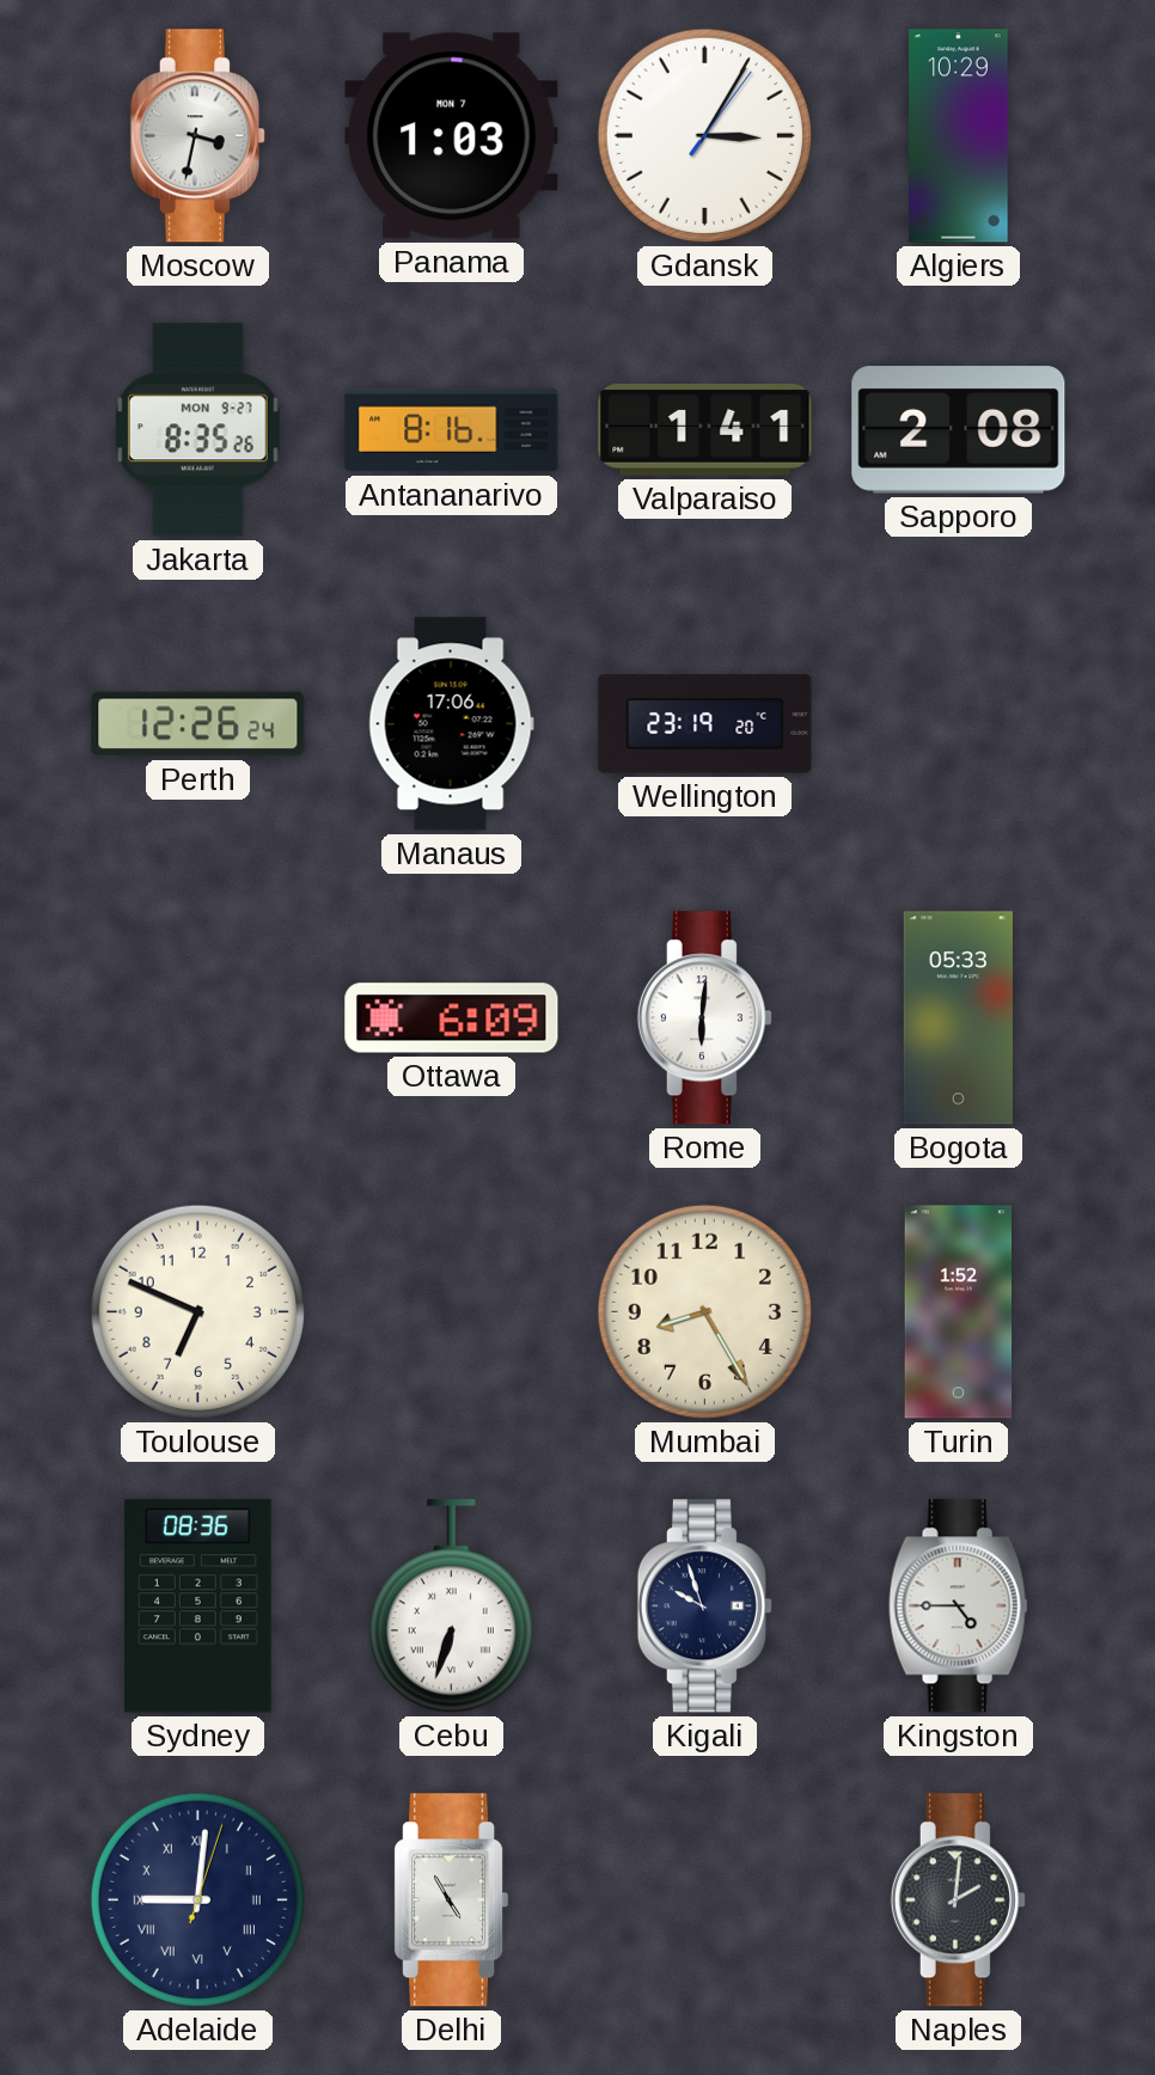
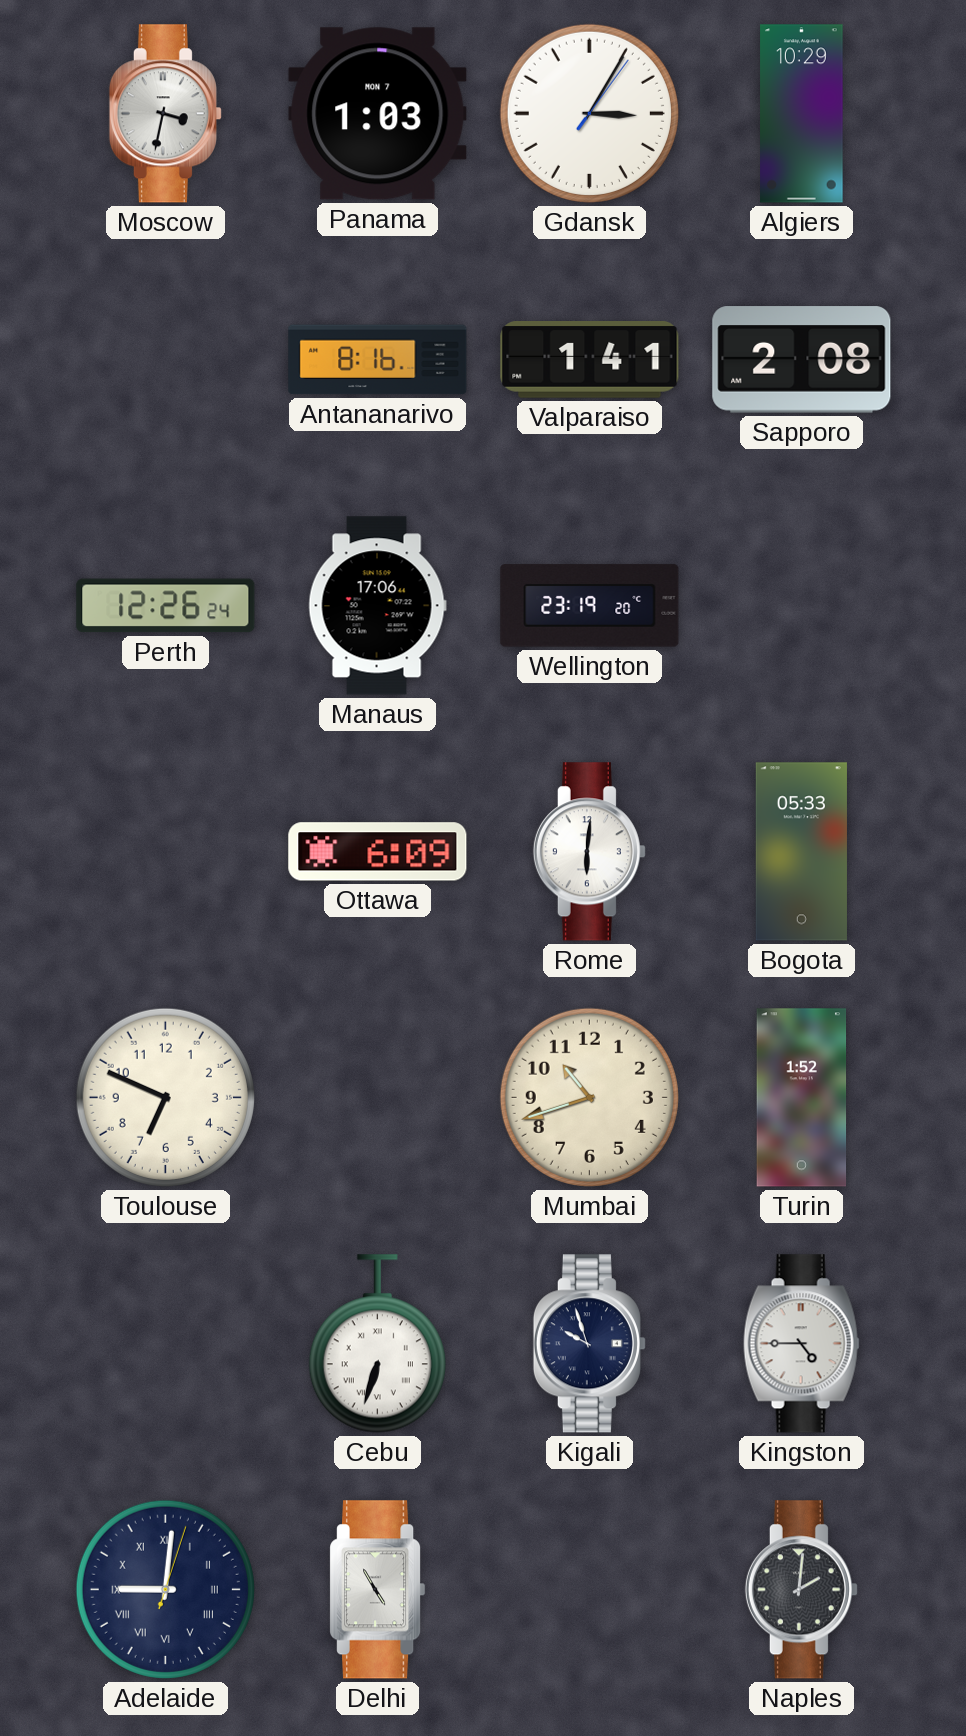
Jakarta: 8:35 -> none
Mumbai: 8:25 -> 10:42
Sydney: 08:36 -> none
